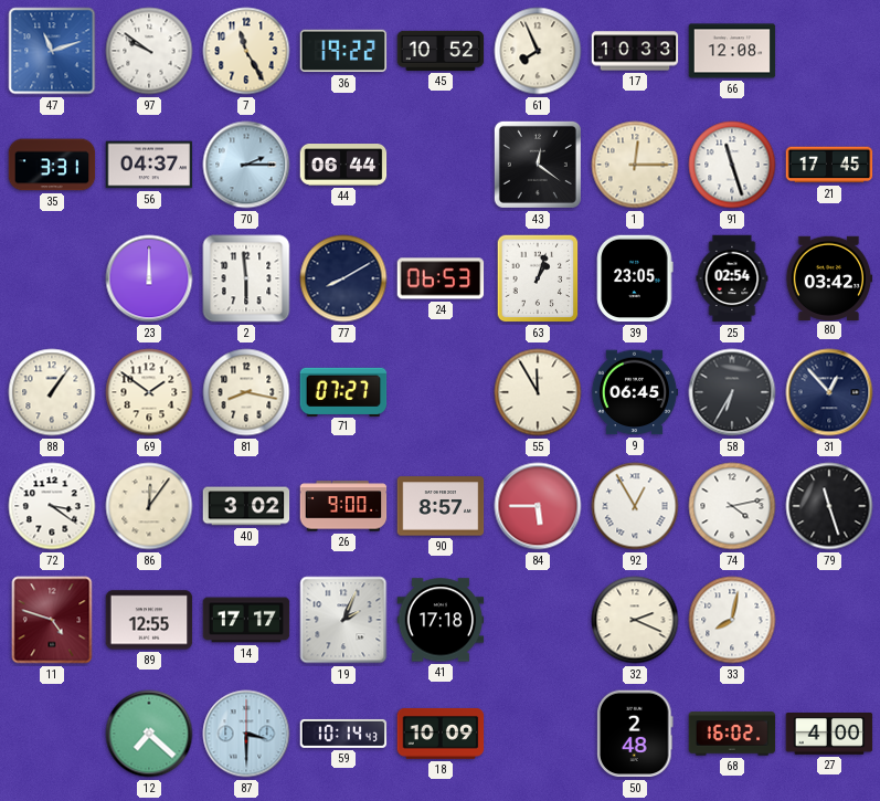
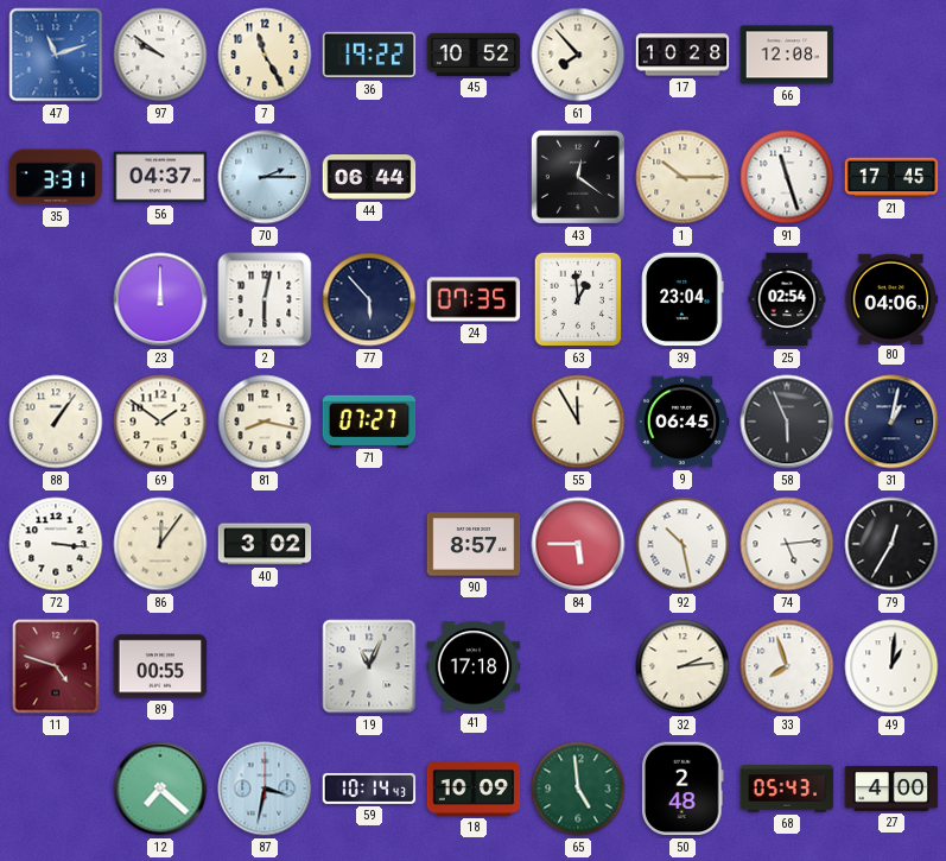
61: 7:56 -> 7:53
17: 10:33 -> 10:28
1: 12:15 -> 10:15
2: 5:59 -> 6:02
77: 8:10 -> 5:53
24: 06:53 -> 07:35
63: 1:03 -> 12:59
39: 23:05 -> 23:04
80: 03:42 -> 04:06
58: 6:35 -> 5:56
31: 12:53 -> 1:02
72: 3:21 -> 3:16
26: 9:00 -> none
92: 12:55 -> 10:28
74: 4:13 -> 5:14
79: 11:27 -> 12:35
89: 12:55 -> 00:55
14: 17:17 -> none
19: 2:04 -> 11:04
32: 2:19 -> 2:14
33: 8:02 -> 7:57
49: none -> 1:01
87: 3:30 -> 3:32
65: none -> 4:59
68: 16:02 -> 05:43
